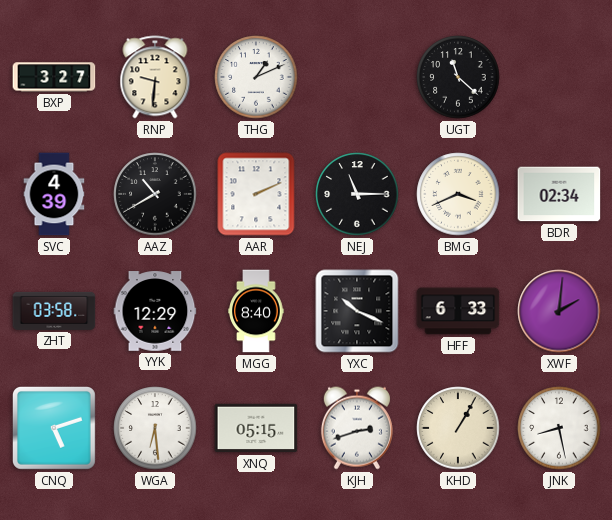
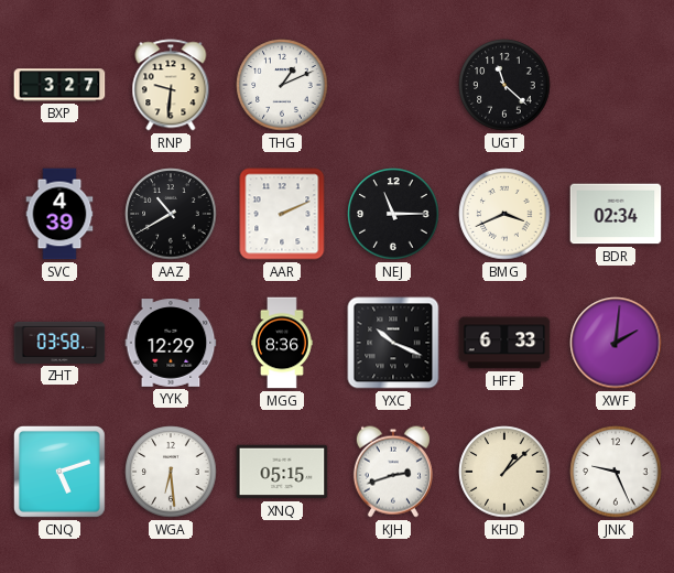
MGG: 8:40 -> 8:36
KHD: 1:05 -> 1:08
JNK: 8:28 -> 9:26
